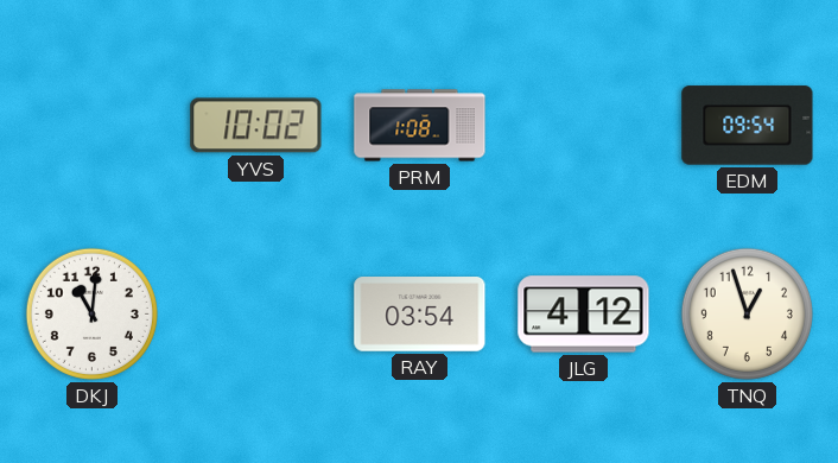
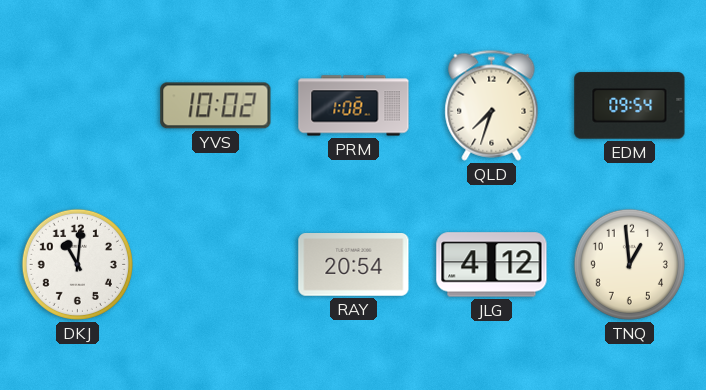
QLD: none -> 7:33
RAY: 03:54 -> 20:54
TNQ: 12:57 -> 12:59
